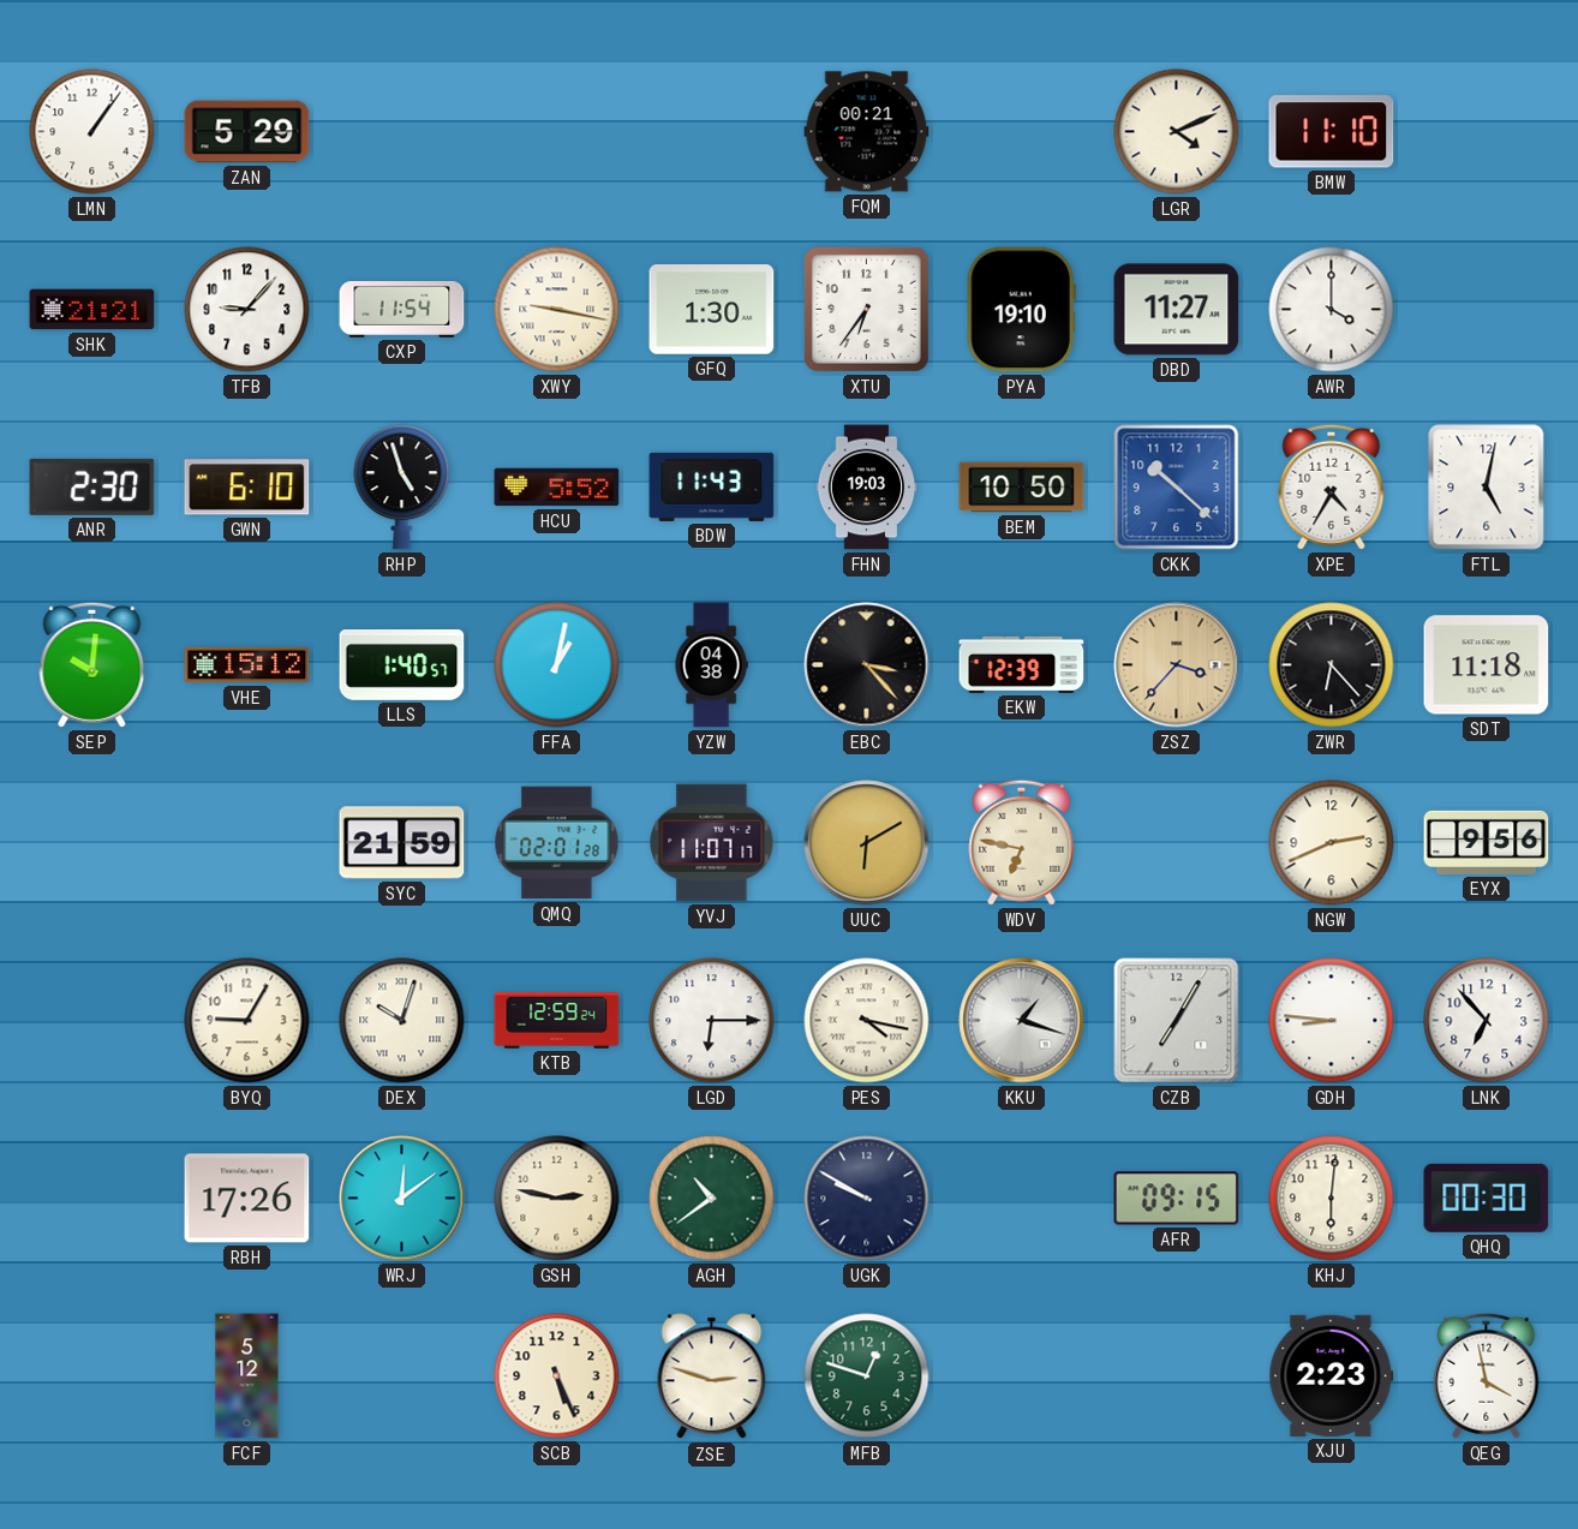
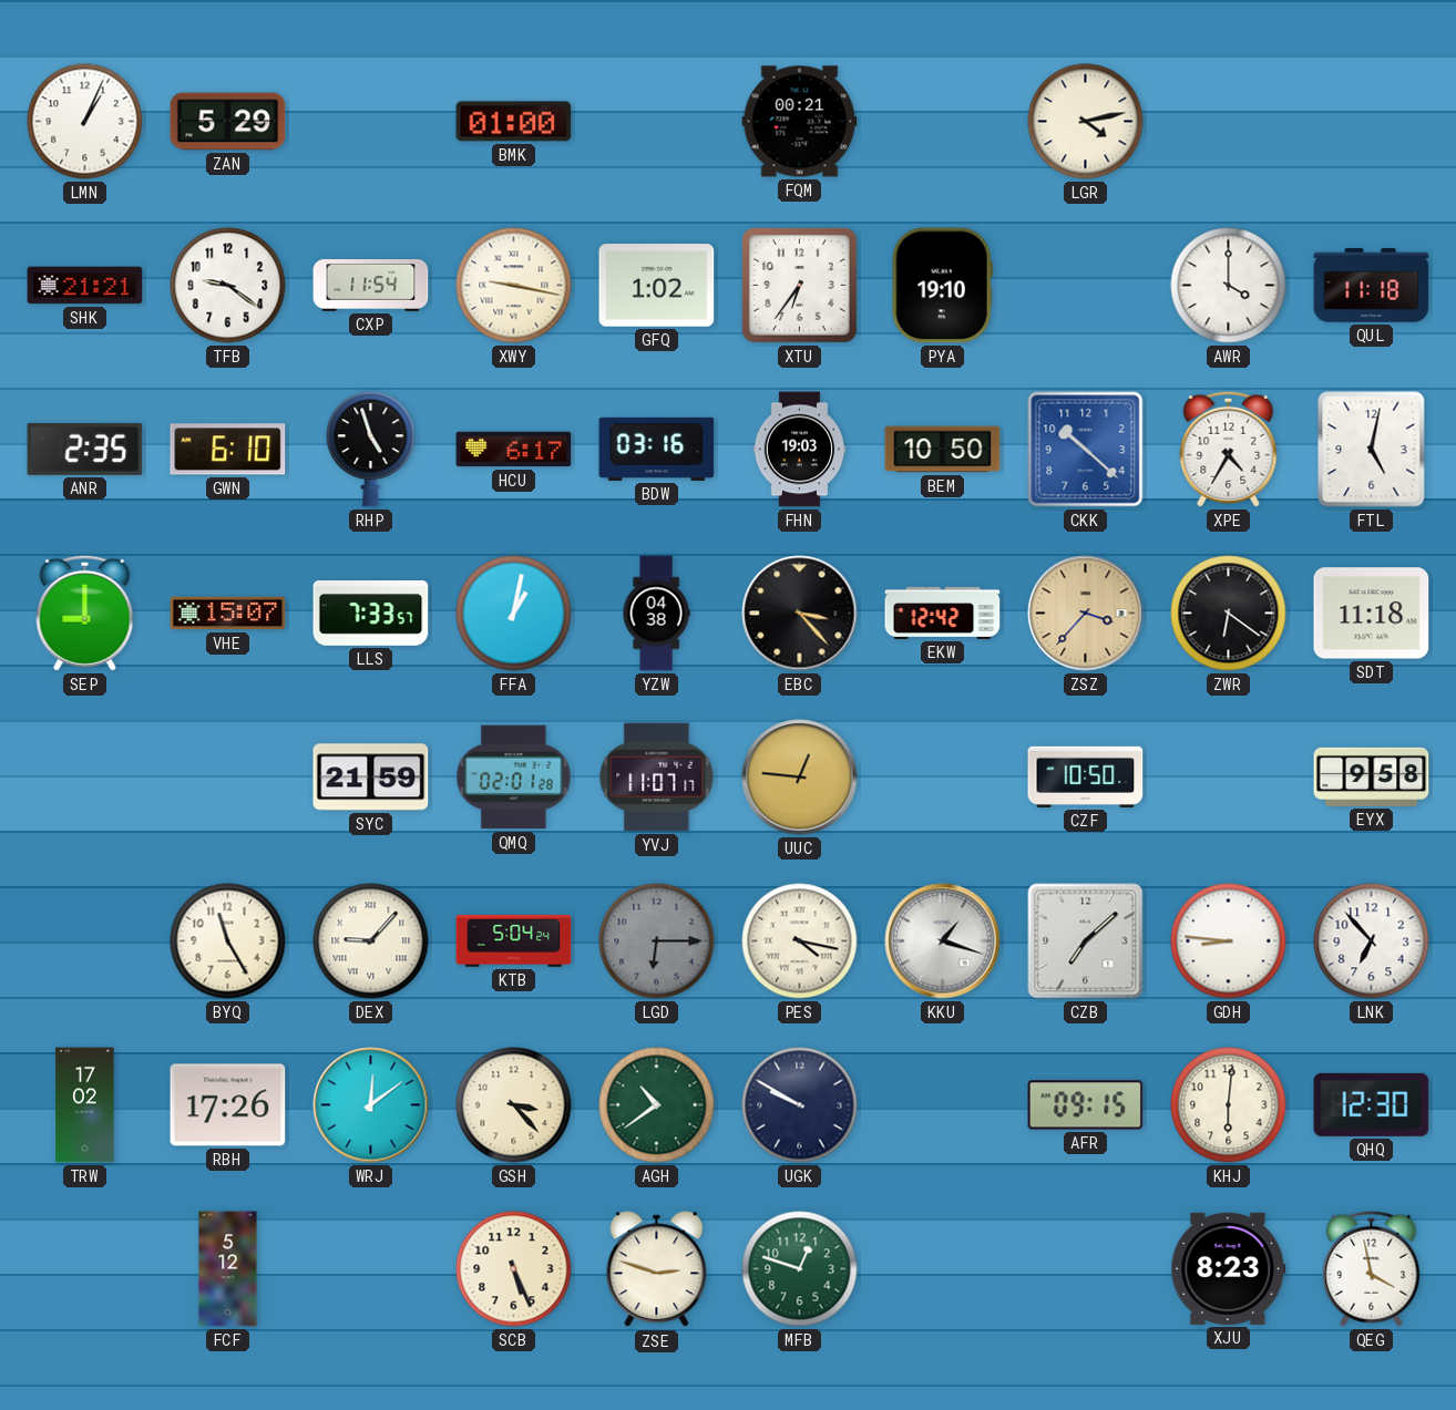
LMN: 1:06 -> 1:04
BMK: none -> 01:00
LGR: 4:11 -> 4:13
BMW: 11:10 -> none
TFB: 9:07 -> 9:21
GFQ: 1:30 -> 1:02
DBD: 11:27 -> none
QUL: none -> 11:18
ANR: 2:30 -> 2:35
HCU: 5:52 -> 6:17
BDW: 11:43 -> 03:16
SEP: 10:01 -> 9:00
VHE: 15:12 -> 15:07
LLS: 1:40 -> 7:33
EKW: 12:39 -> 12:42
ZWR: 6:23 -> 6:21
UUC: 6:10 -> 12:46
WDV: 6:47 -> none
CZF: none -> 10:50
NGW: 2:41 -> none
EYX: 9:56 -> 9:58
BYQ: 9:05 -> 11:25
DEX: 10:03 -> 9:07
KTB: 12:59 -> 5:04
LGD dial: white -> grey
CZB: 7:05 -> 7:08
TRW: none -> 17:02
GSH: 2:47 -> 3:23
QHQ: 00:30 -> 12:30
XJU: 2:23 -> 8:23
